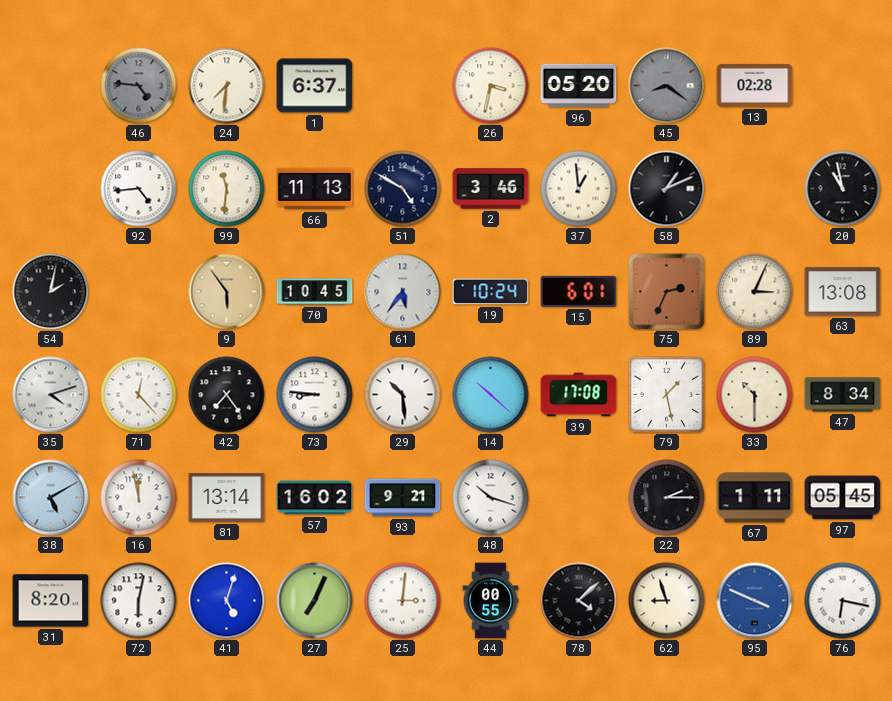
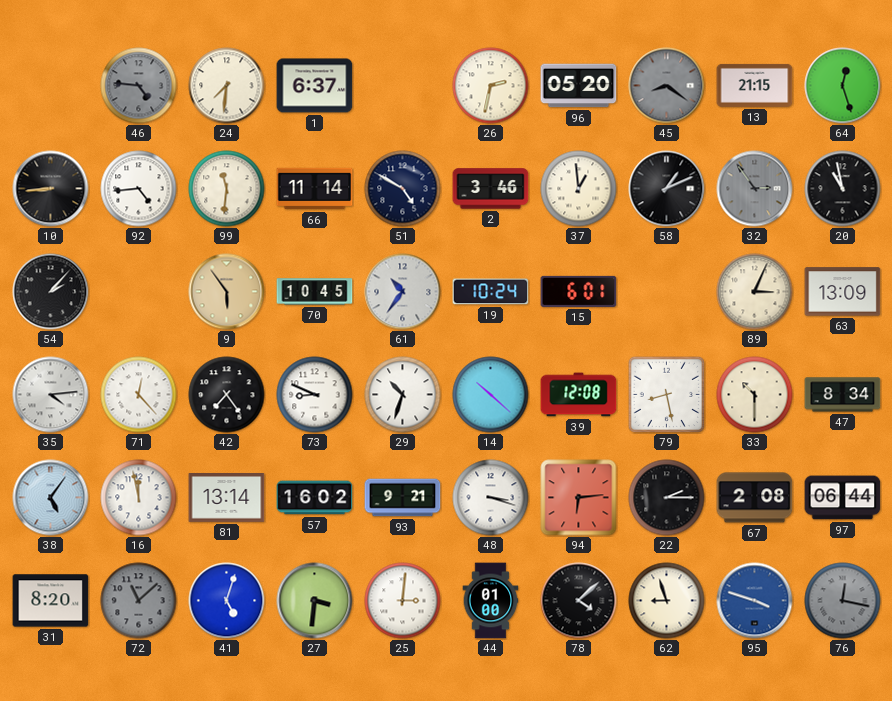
26: 3:32 -> 2:32
13: 02:28 -> 21:15
64: none -> 12:27
10: none -> 8:44
66: 11:13 -> 11:14
32: none -> 2:54
54: 2:02 -> 2:07
61: 5:36 -> 10:36
75: 2:34 -> none
63: 13:08 -> 13:09
35: 4:12 -> 4:14
73: 8:46 -> 8:49
29: 10:29 -> 10:33
39: 17:08 -> 12:08
79: 1:28 -> 8:28
38: 5:10 -> 5:06
48: 10:18 -> 3:18
94: none -> 6:14
67: 1:11 -> 2:08
97: 05:45 -> 06:44
72: 6:02 -> 11:08
72 dial: white -> grey
27: 7:04 -> 3:31
44: 00:55 -> 01:00
95: 3:49 -> 3:48
76: 6:17 -> 12:17
76 dial: white -> grey
